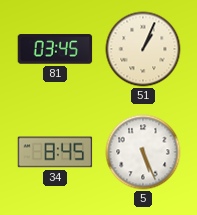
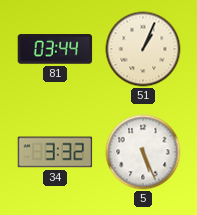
81: 03:45 -> 03:44
34: 8:45 -> 3:32
